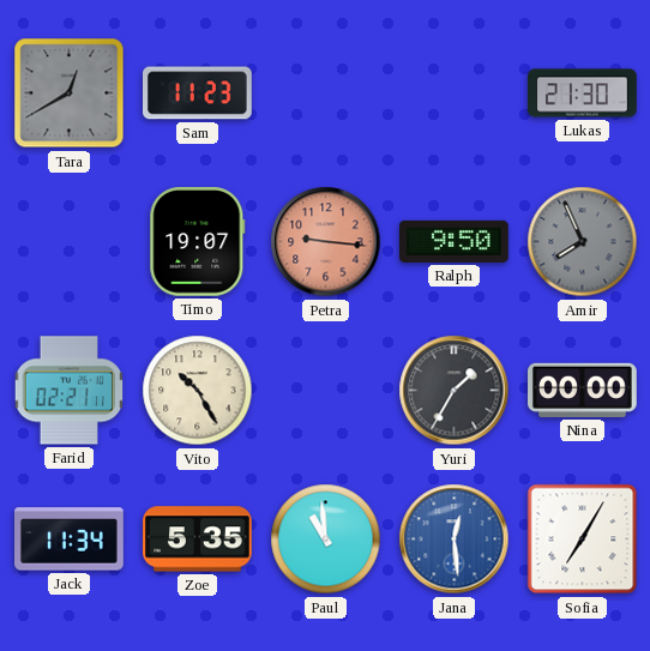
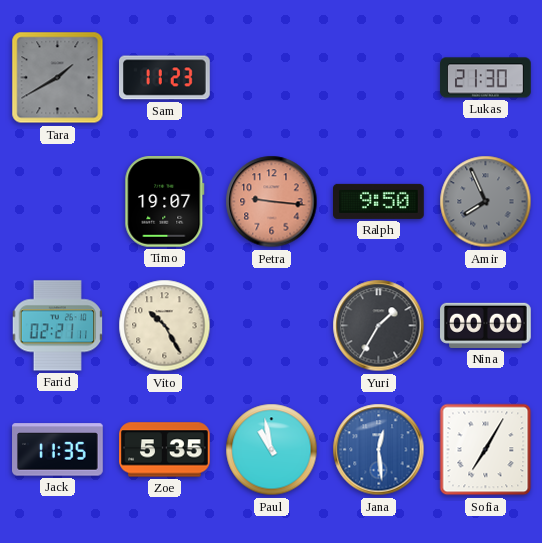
Tara: 12:40 -> 1:40
Jack: 11:34 -> 11:35
Paul: 10:59 -> 10:58
